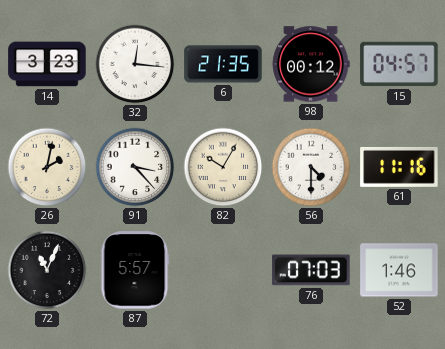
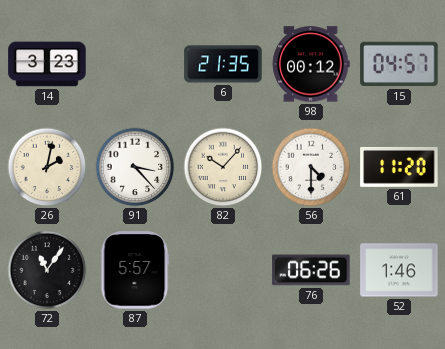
32: 12:16 -> none
82: 10:05 -> 10:07
61: 11:16 -> 11:20
72: 11:04 -> 11:06
76: 07:03 -> 06:26
